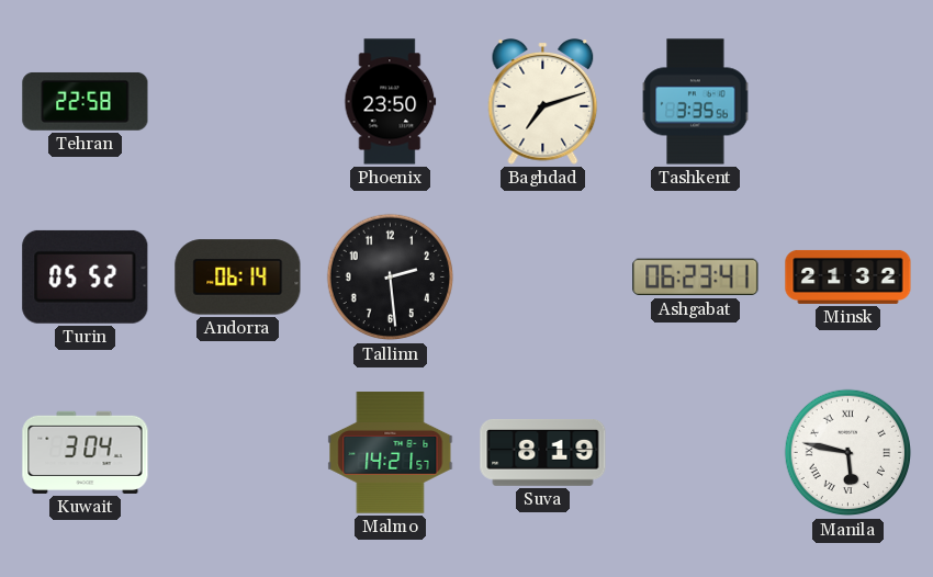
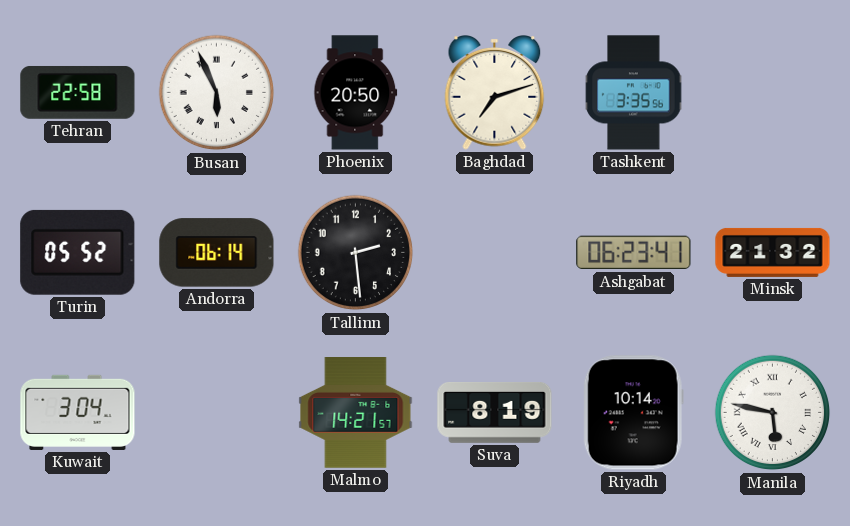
Busan: none -> 5:56
Phoenix: 23:50 -> 20:50
Riyadh: none -> 10:14
